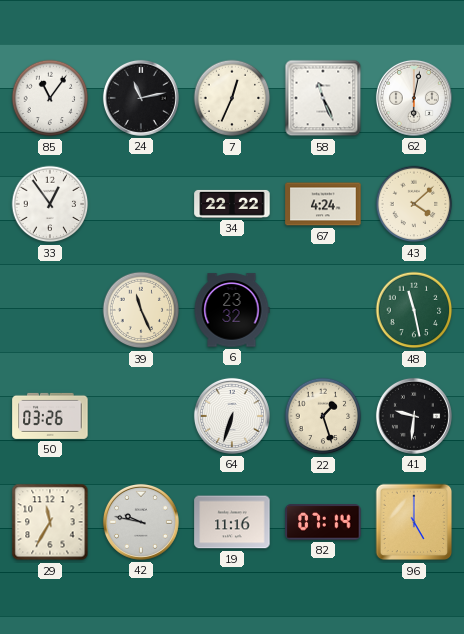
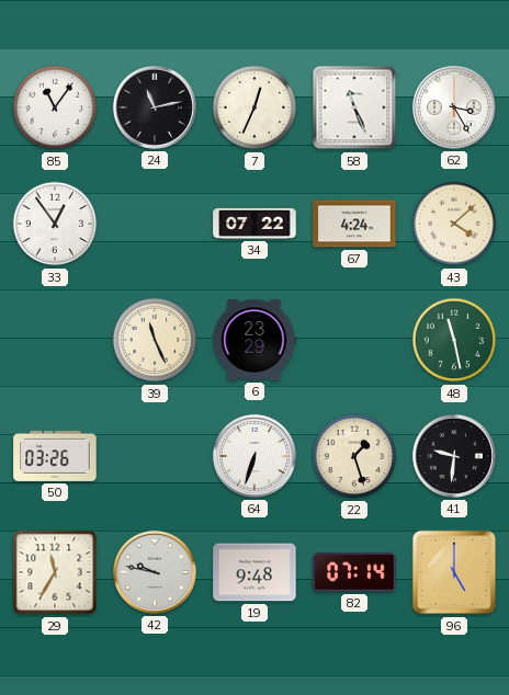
62: 6:02 -> 3:25
34: 22:22 -> 07:22
6: 23:32 -> 23:29
19: 11:16 -> 9:48
